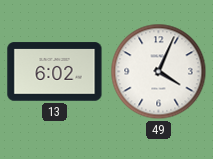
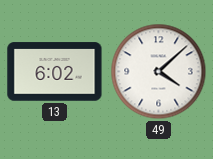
49: 4:04 -> 4:08
